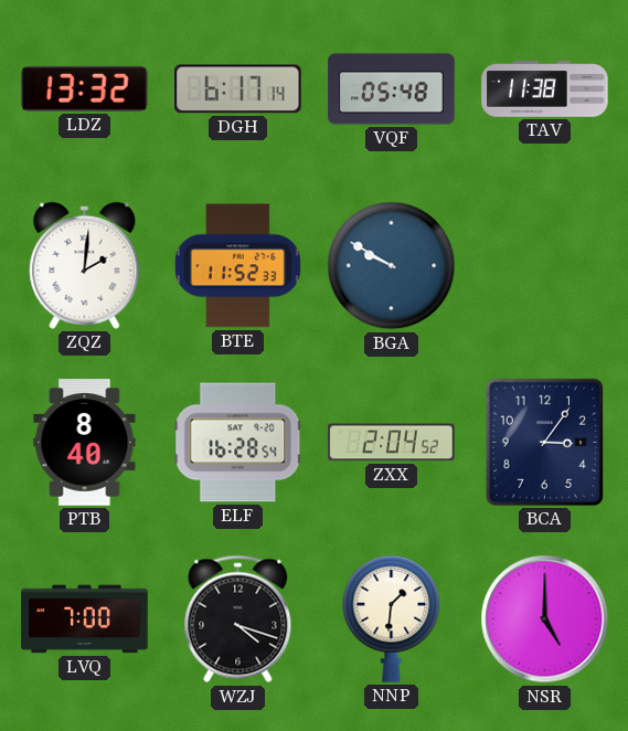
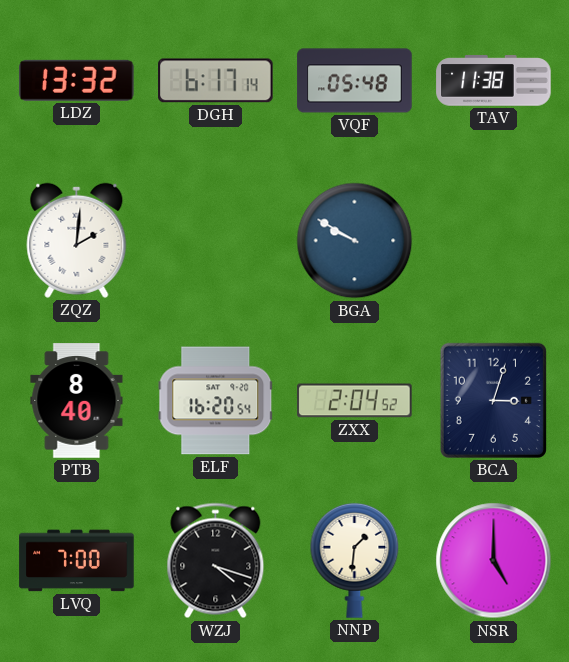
BTE: 11:52 -> none
ELF: 16:28 -> 16:20
BCA: 3:06 -> 3:03
